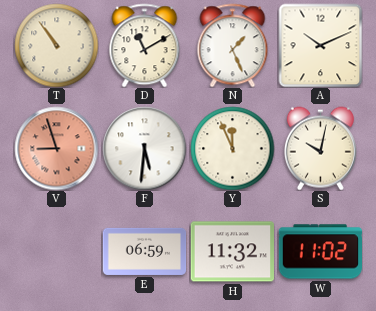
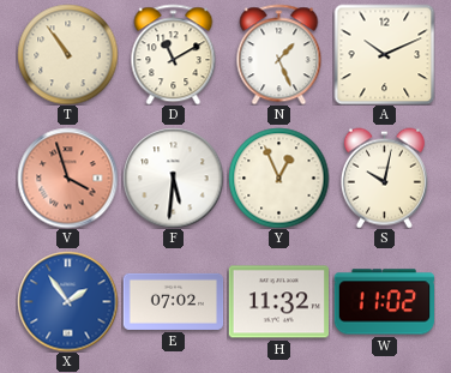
V: 8:57 -> 3:57
Y: 11:56 -> 12:56
X: none -> 1:54
E: 06:59 -> 07:02
